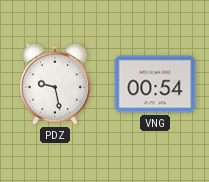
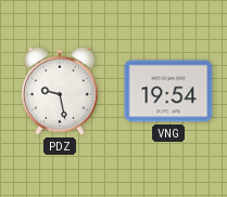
VNG: 00:54 -> 19:54
